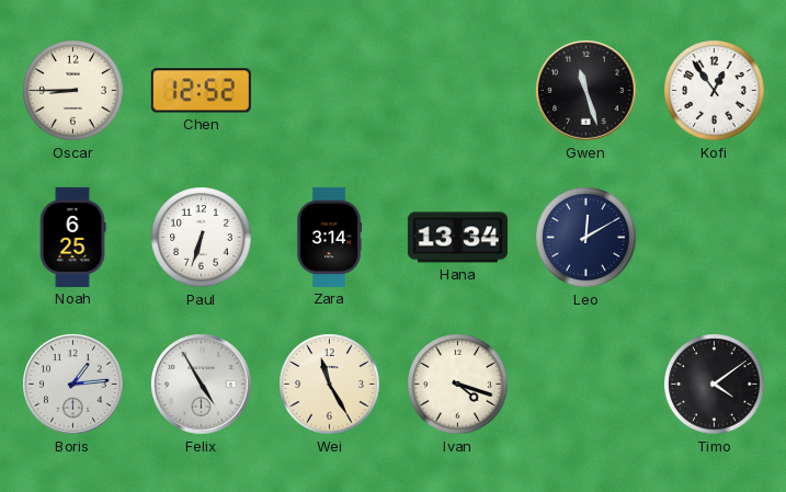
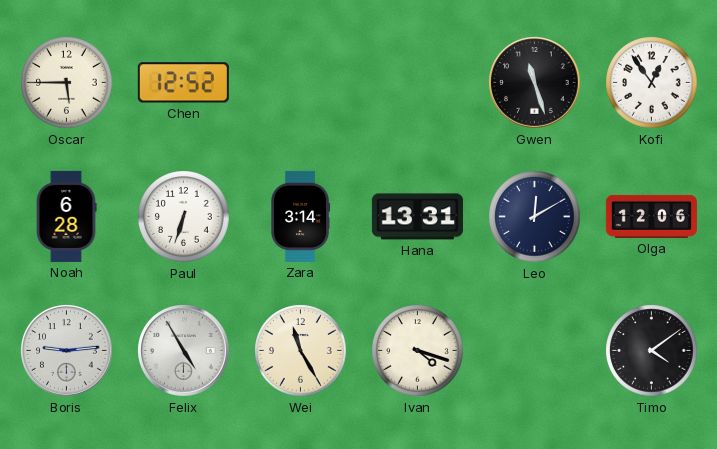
Oscar: 8:45 -> 5:45
Noah: 6:25 -> 6:28
Hana: 13:34 -> 13:31
Olga: none -> 12:06
Boris: 1:14 -> 9:14
